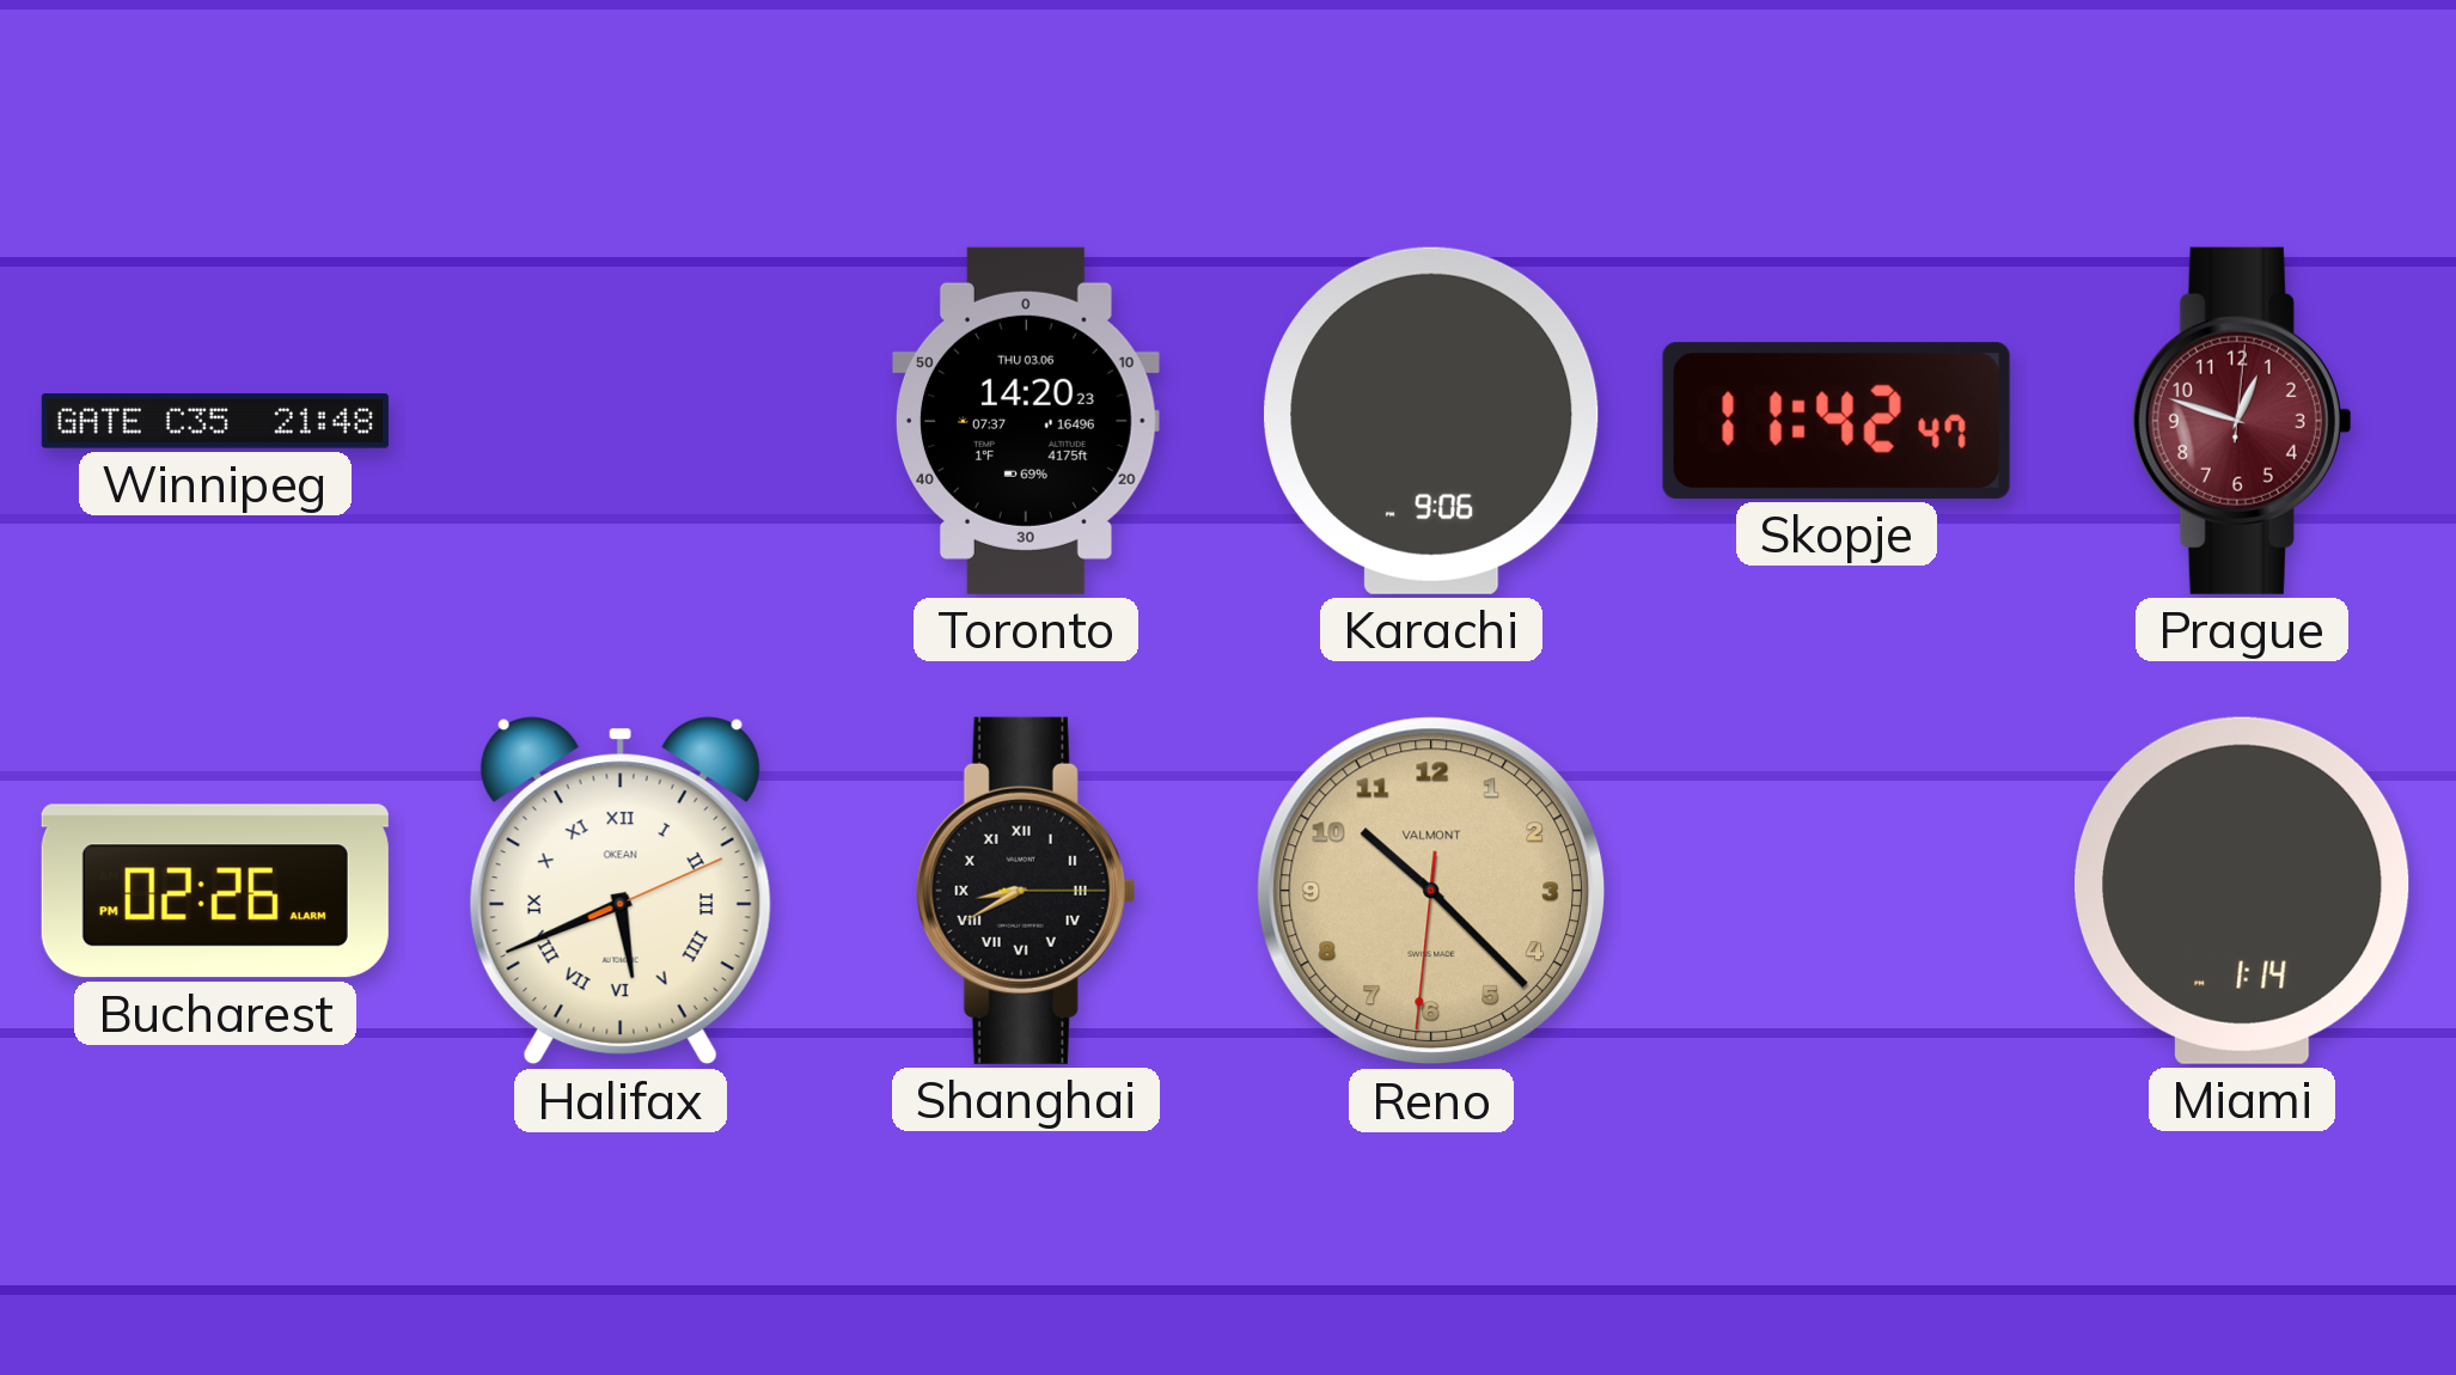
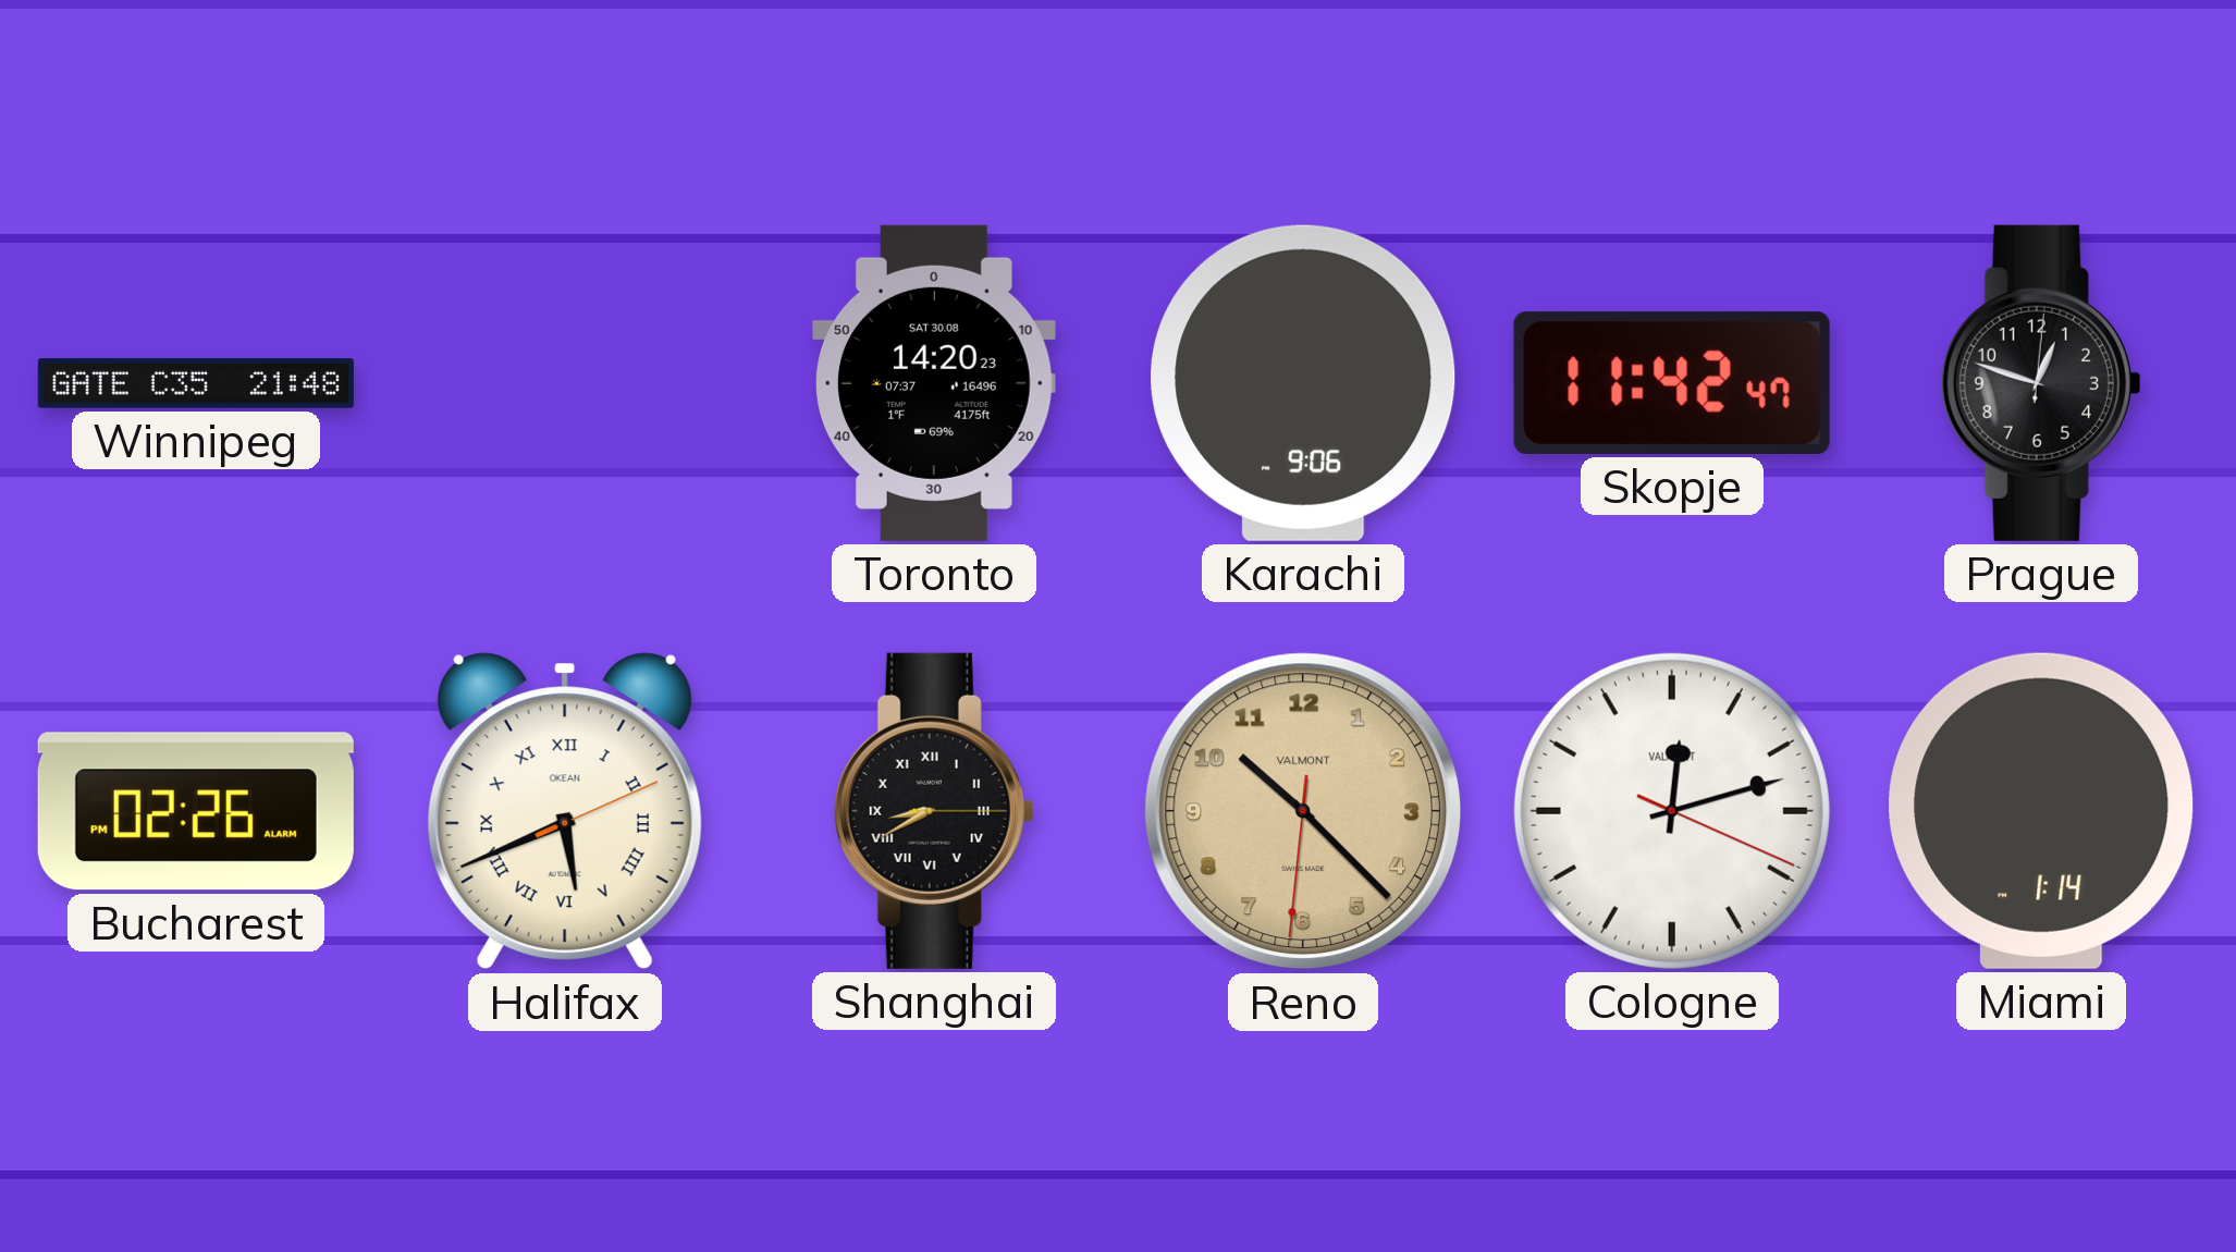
Toronto date: THU 03.06 -> SAT 30.08
Prague dial: burgundy -> black
Cologne: none -> 12:12
